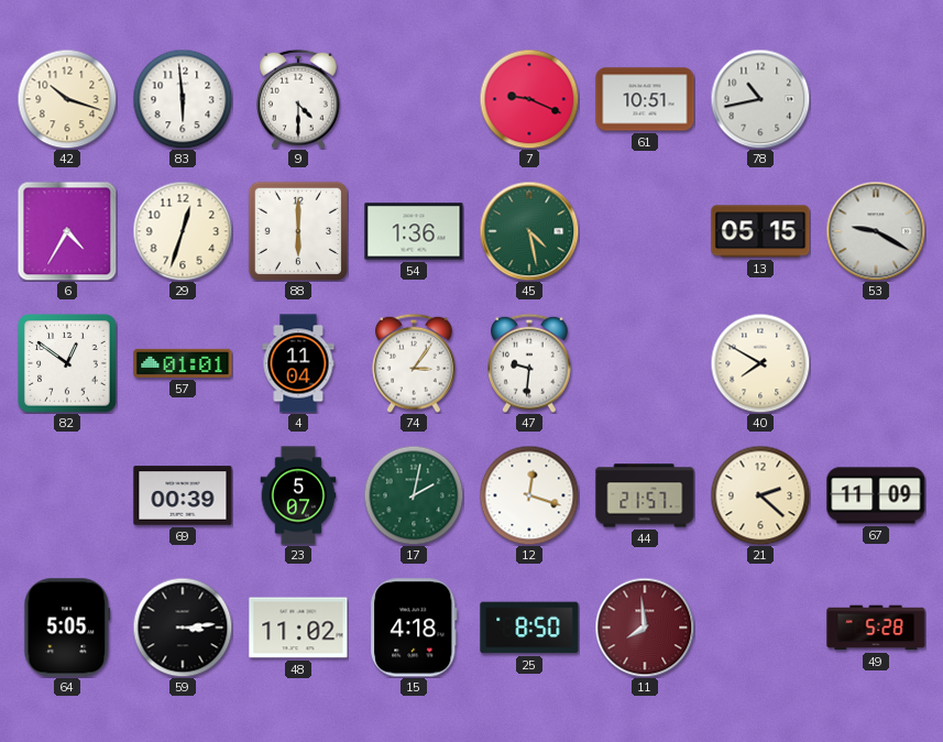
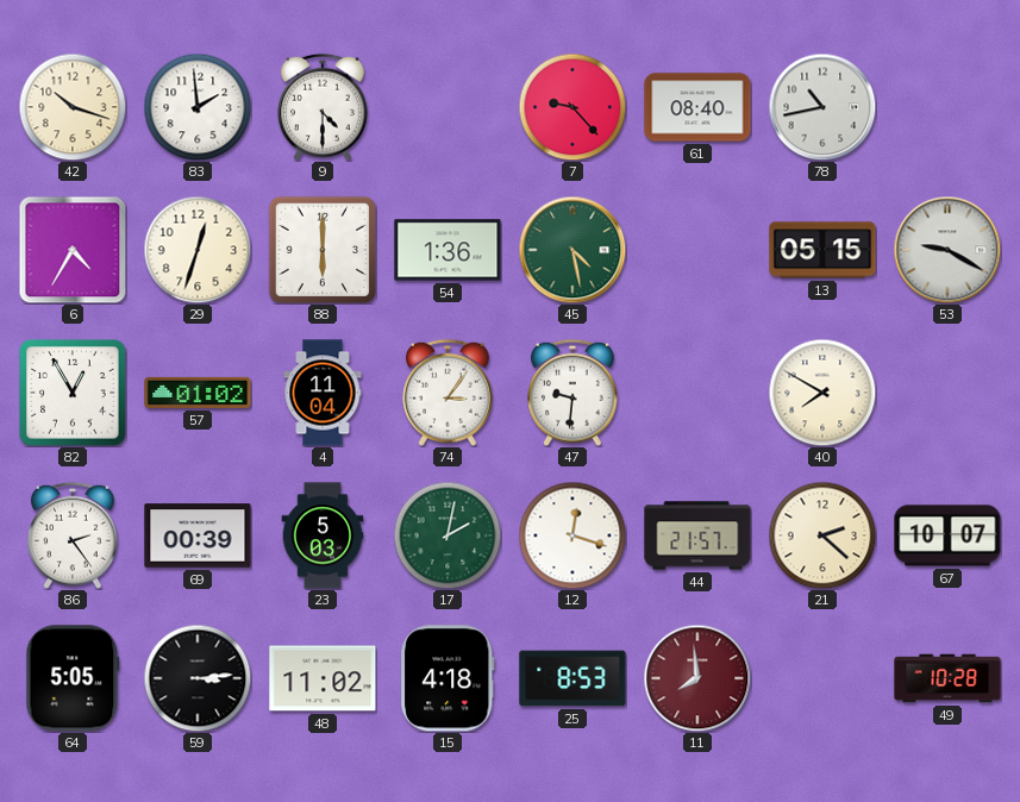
83: 5:59 -> 1:59
7: 9:19 -> 9:23
61: 10:51 -> 08:40
82: 12:51 -> 12:55
57: 01:01 -> 01:02
86: none -> 2:24
23: 5:07 -> 5:03
67: 11:09 -> 10:07
25: 8:50 -> 8:53
49: 5:28 -> 10:28
